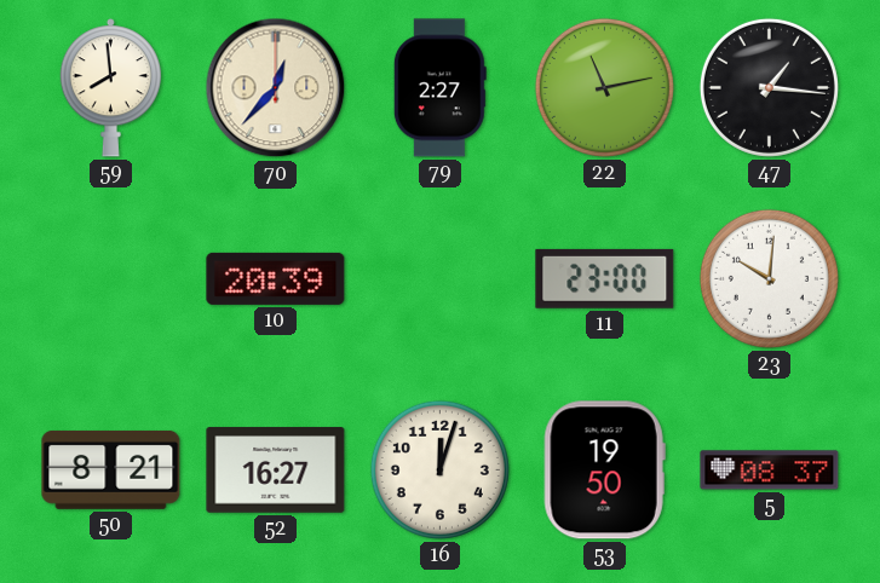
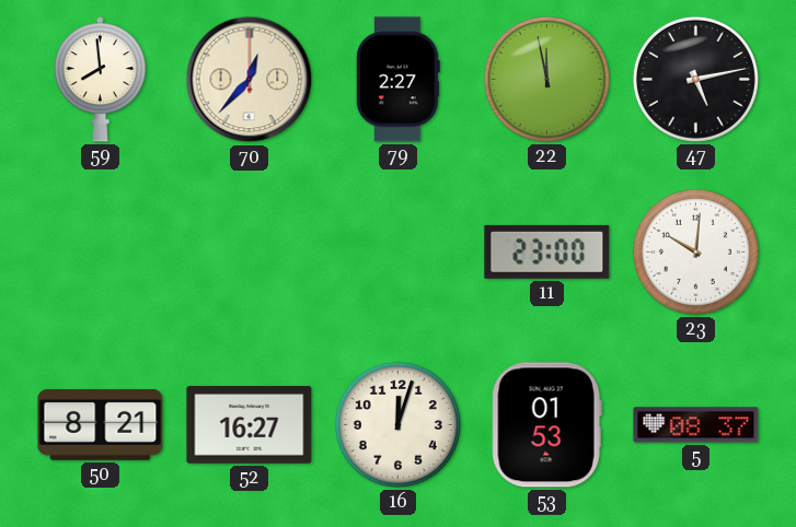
22: 11:13 -> 11:58
47: 1:16 -> 5:13
10: 20:39 -> none
53: 19:50 -> 01:53
